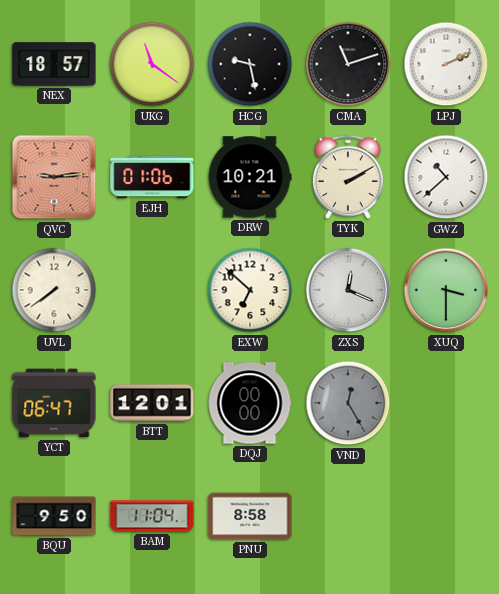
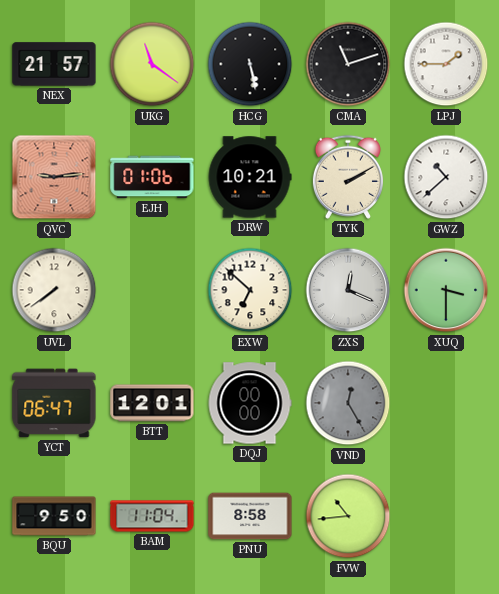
NEX: 18:57 -> 21:57
HCG: 9:28 -> 5:28
LPJ: 2:11 -> 1:45
FVW: none -> 10:44
